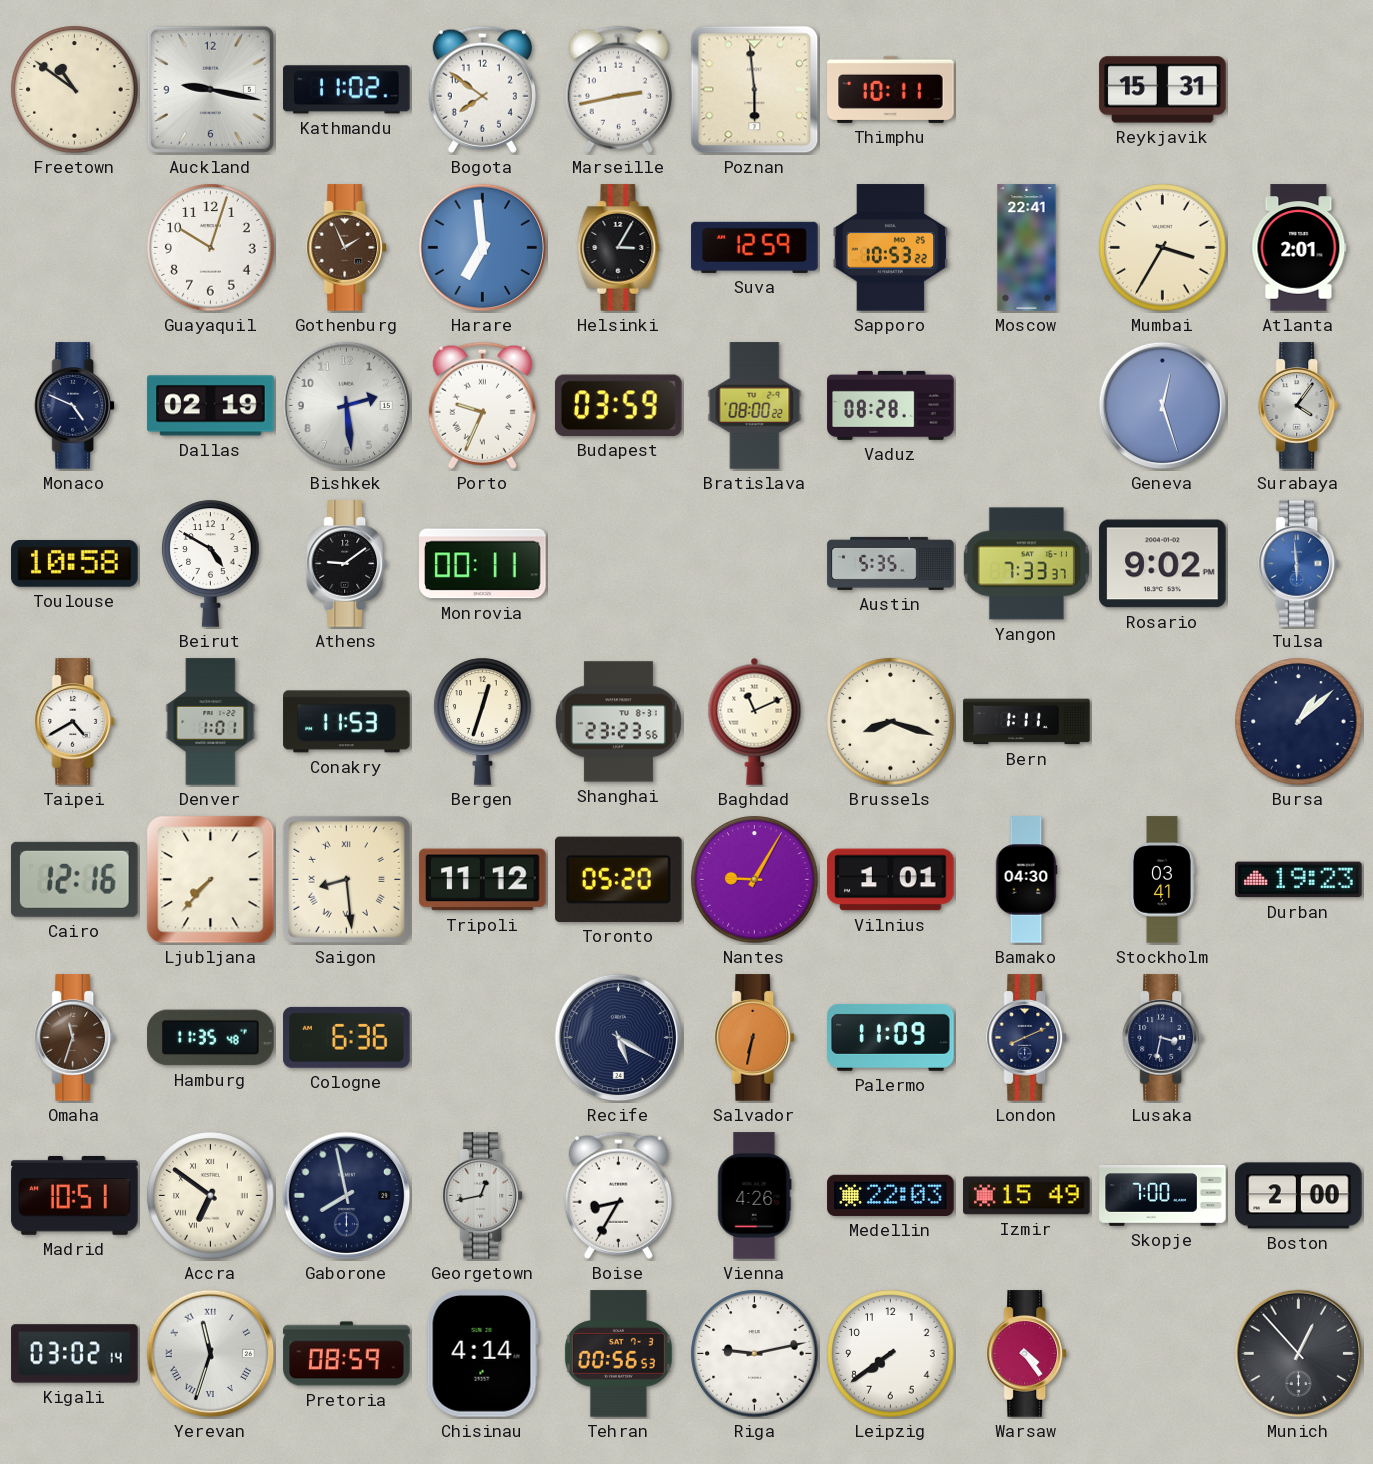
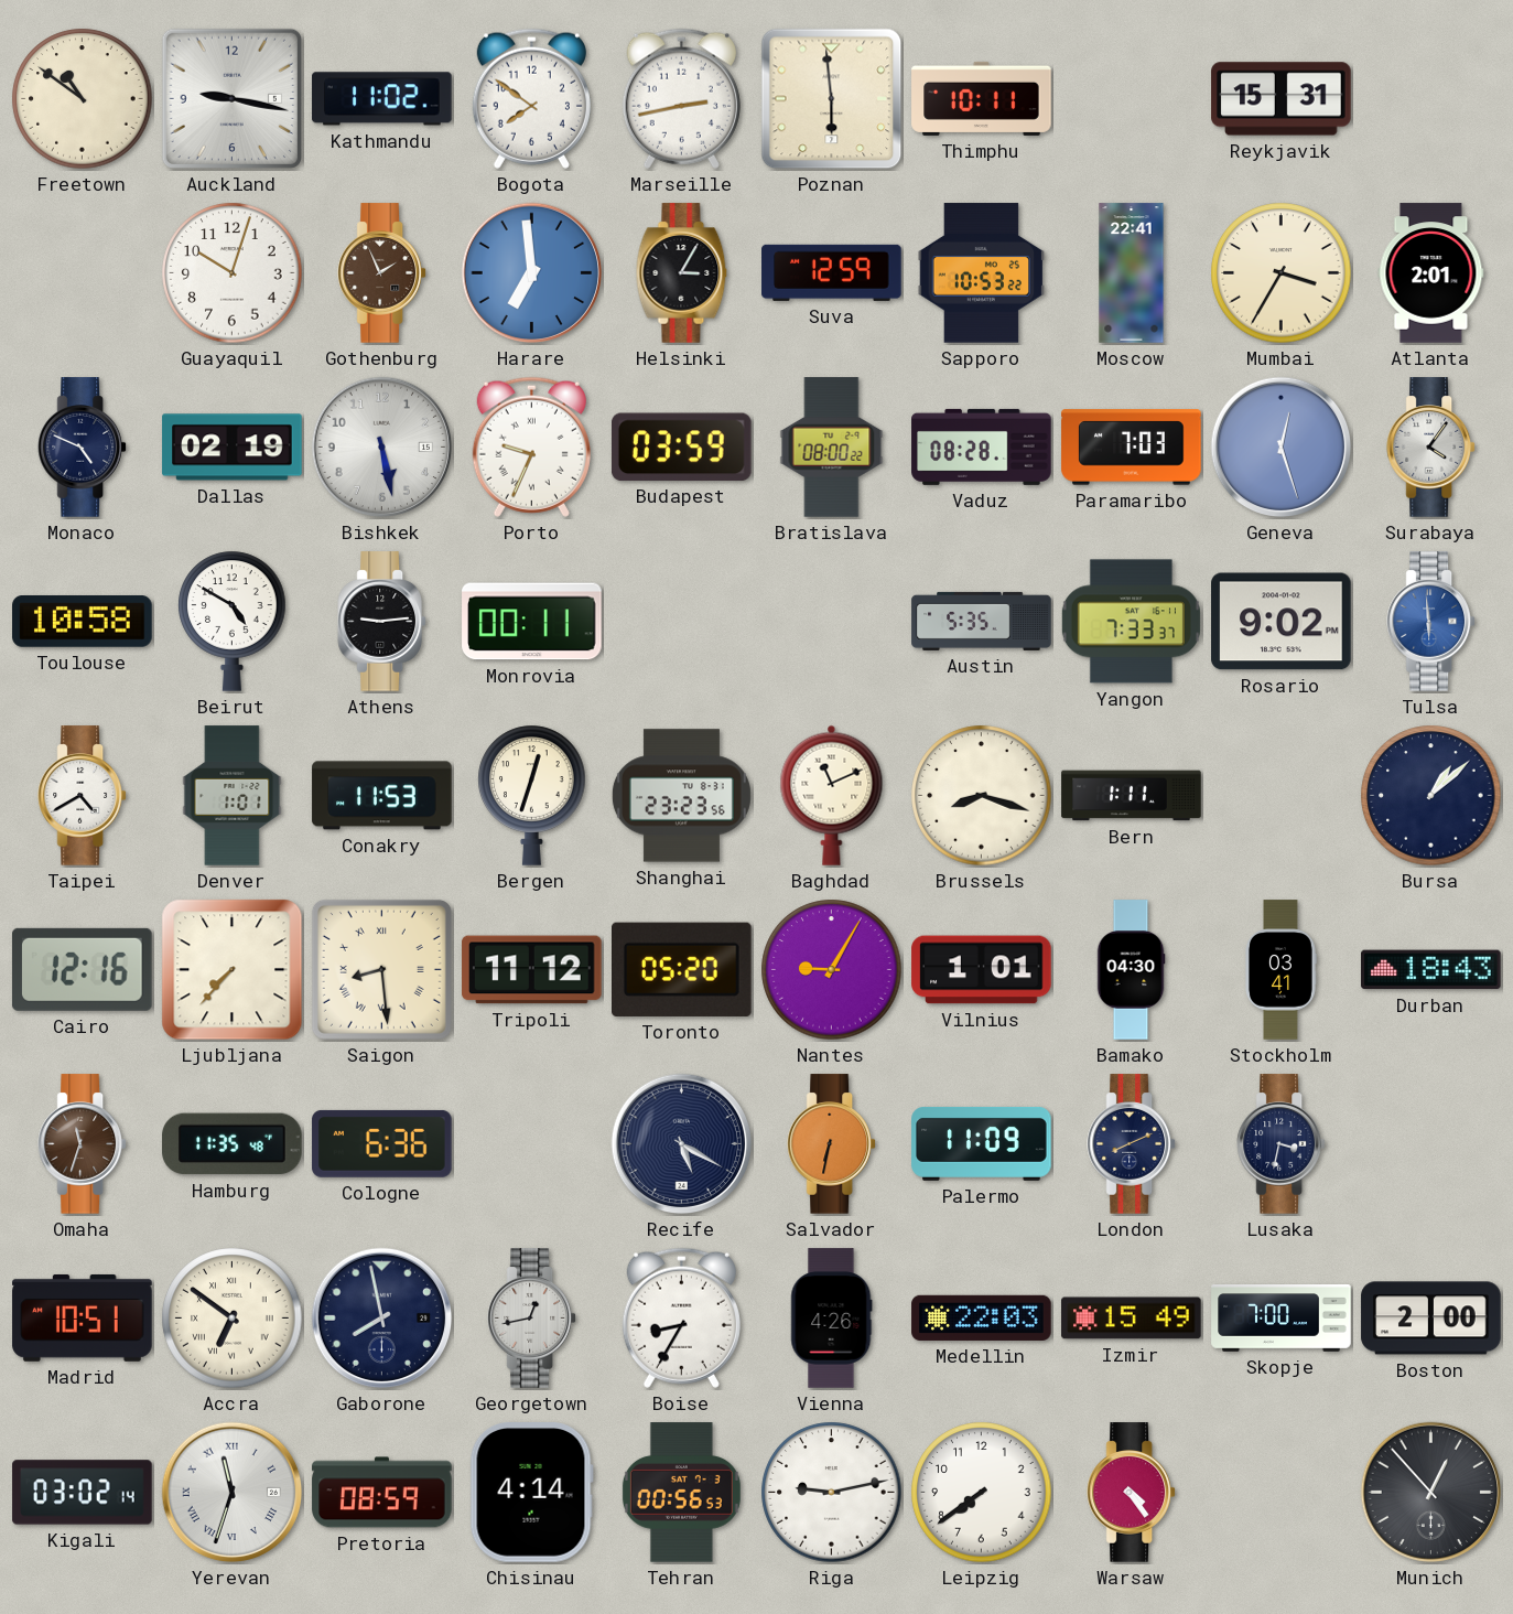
Bishkek: 2:29 -> 5:28
Paramaribo: none -> 7:03
Athens: 9:09 -> 9:14
Durban: 19:23 -> 18:43
